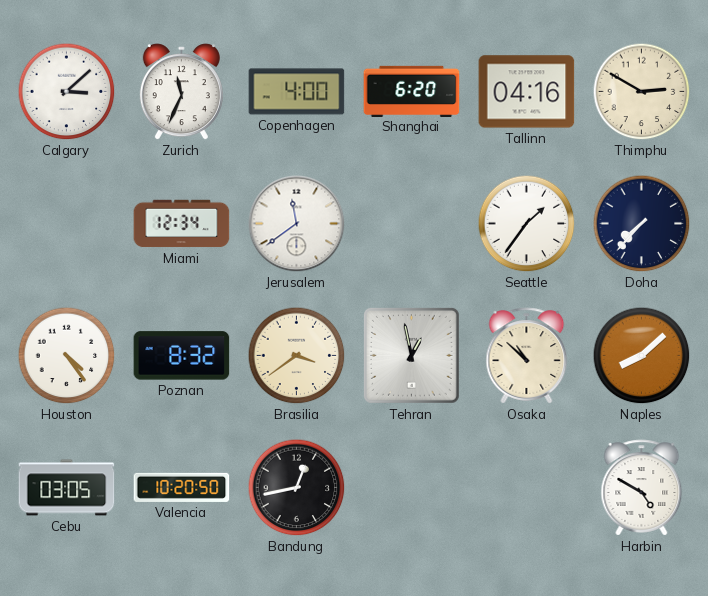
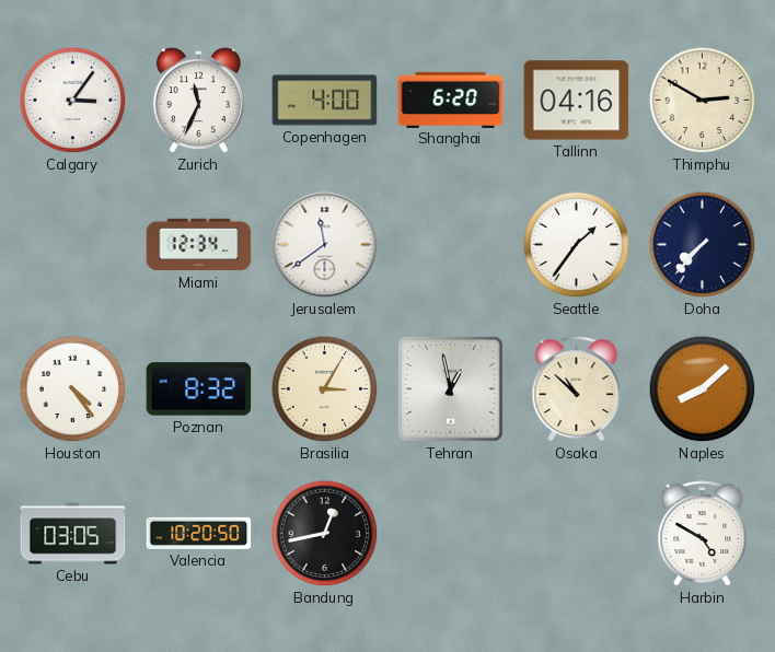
Calgary: 3:08 -> 3:06
Brasilia: 3:39 -> 3:05
